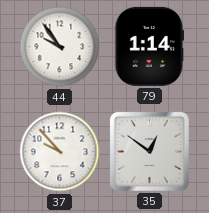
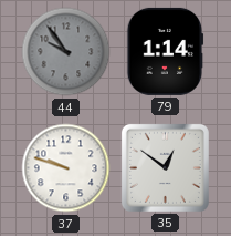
44 dial: white -> grey
37: 9:53 -> 9:48
